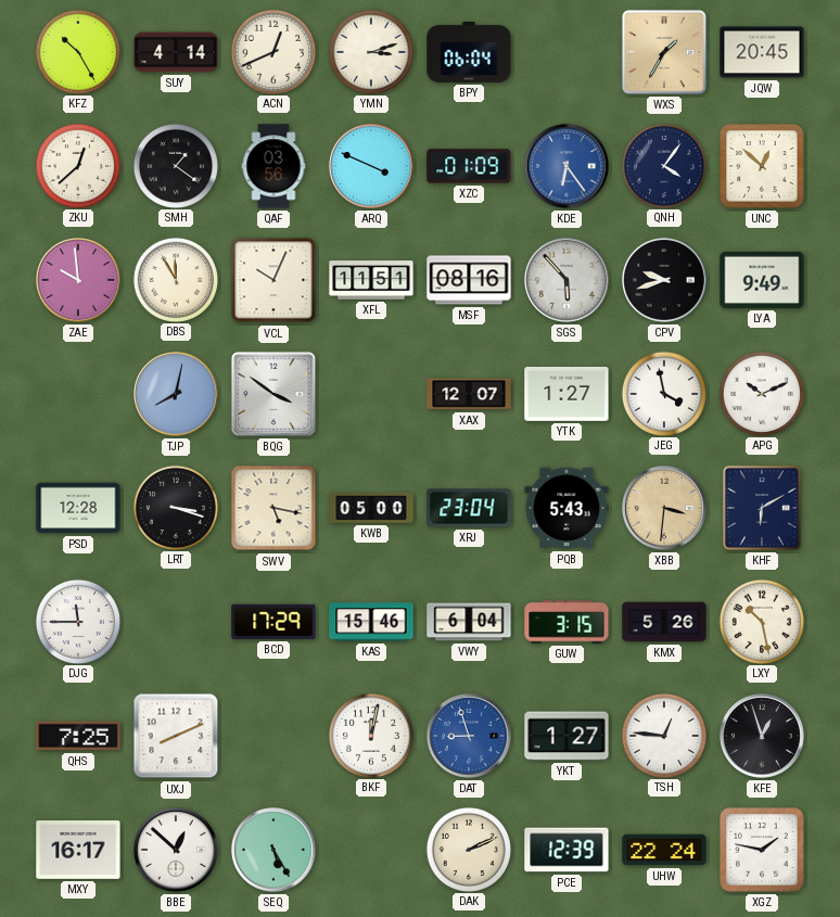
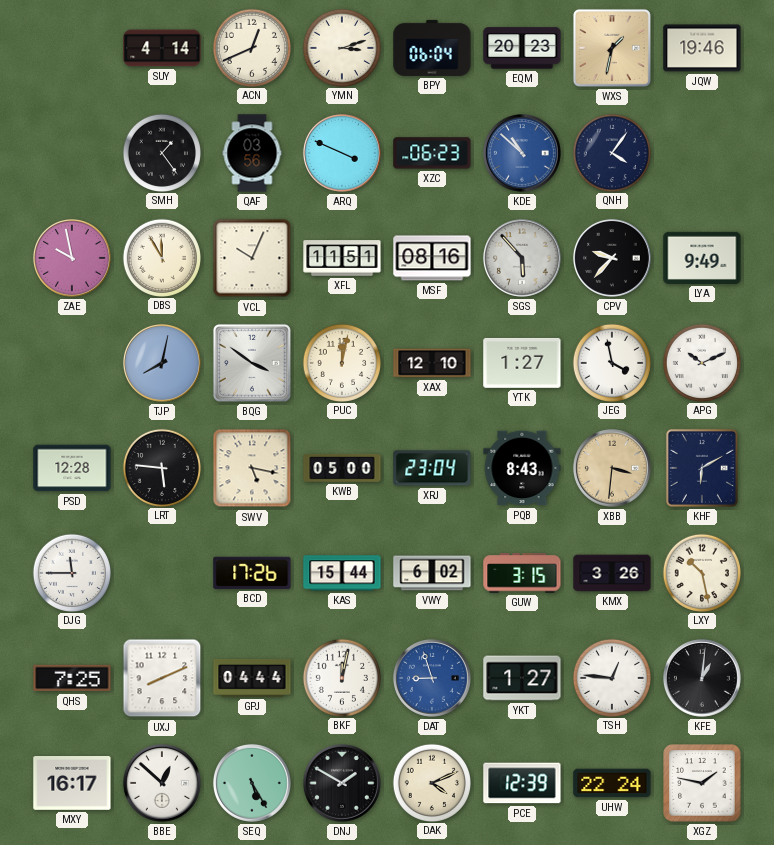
KFZ: 10:25 -> none
EQM: none -> 20:23
WXS: 1:35 -> 1:32
JQW: 20:45 -> 19:46
ZKU: 12:38 -> none
SMH: 1:21 -> 1:24
XZC: 01:09 -> 06:23
KDE: 6:24 -> 10:52
UNC: 12:52 -> none
ZAE: 9:59 -> 9:58
CPV: 9:42 -> 9:37
PUC: none -> 12:02
XAX: 12:07 -> 12:10
LRT: 3:18 -> 5:46
PQB: 5:43 -> 8:43
BCD: 17:29 -> 17:26
KAS: 15:46 -> 15:44
VWY: 6:04 -> 6:02
KMX: 5:26 -> 3:26
GPJ: none -> 04:44
KFE: 12:57 -> 1:01
DNJ: none -> 1:50
DAK: 2:11 -> 4:11
